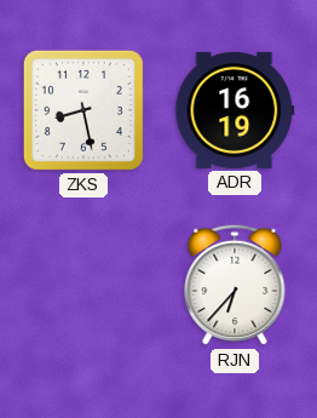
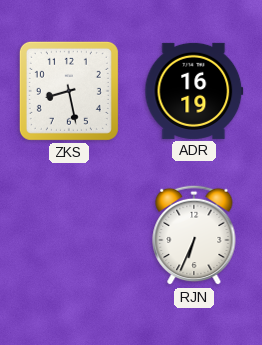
RJN: 6:37 -> 6:34
